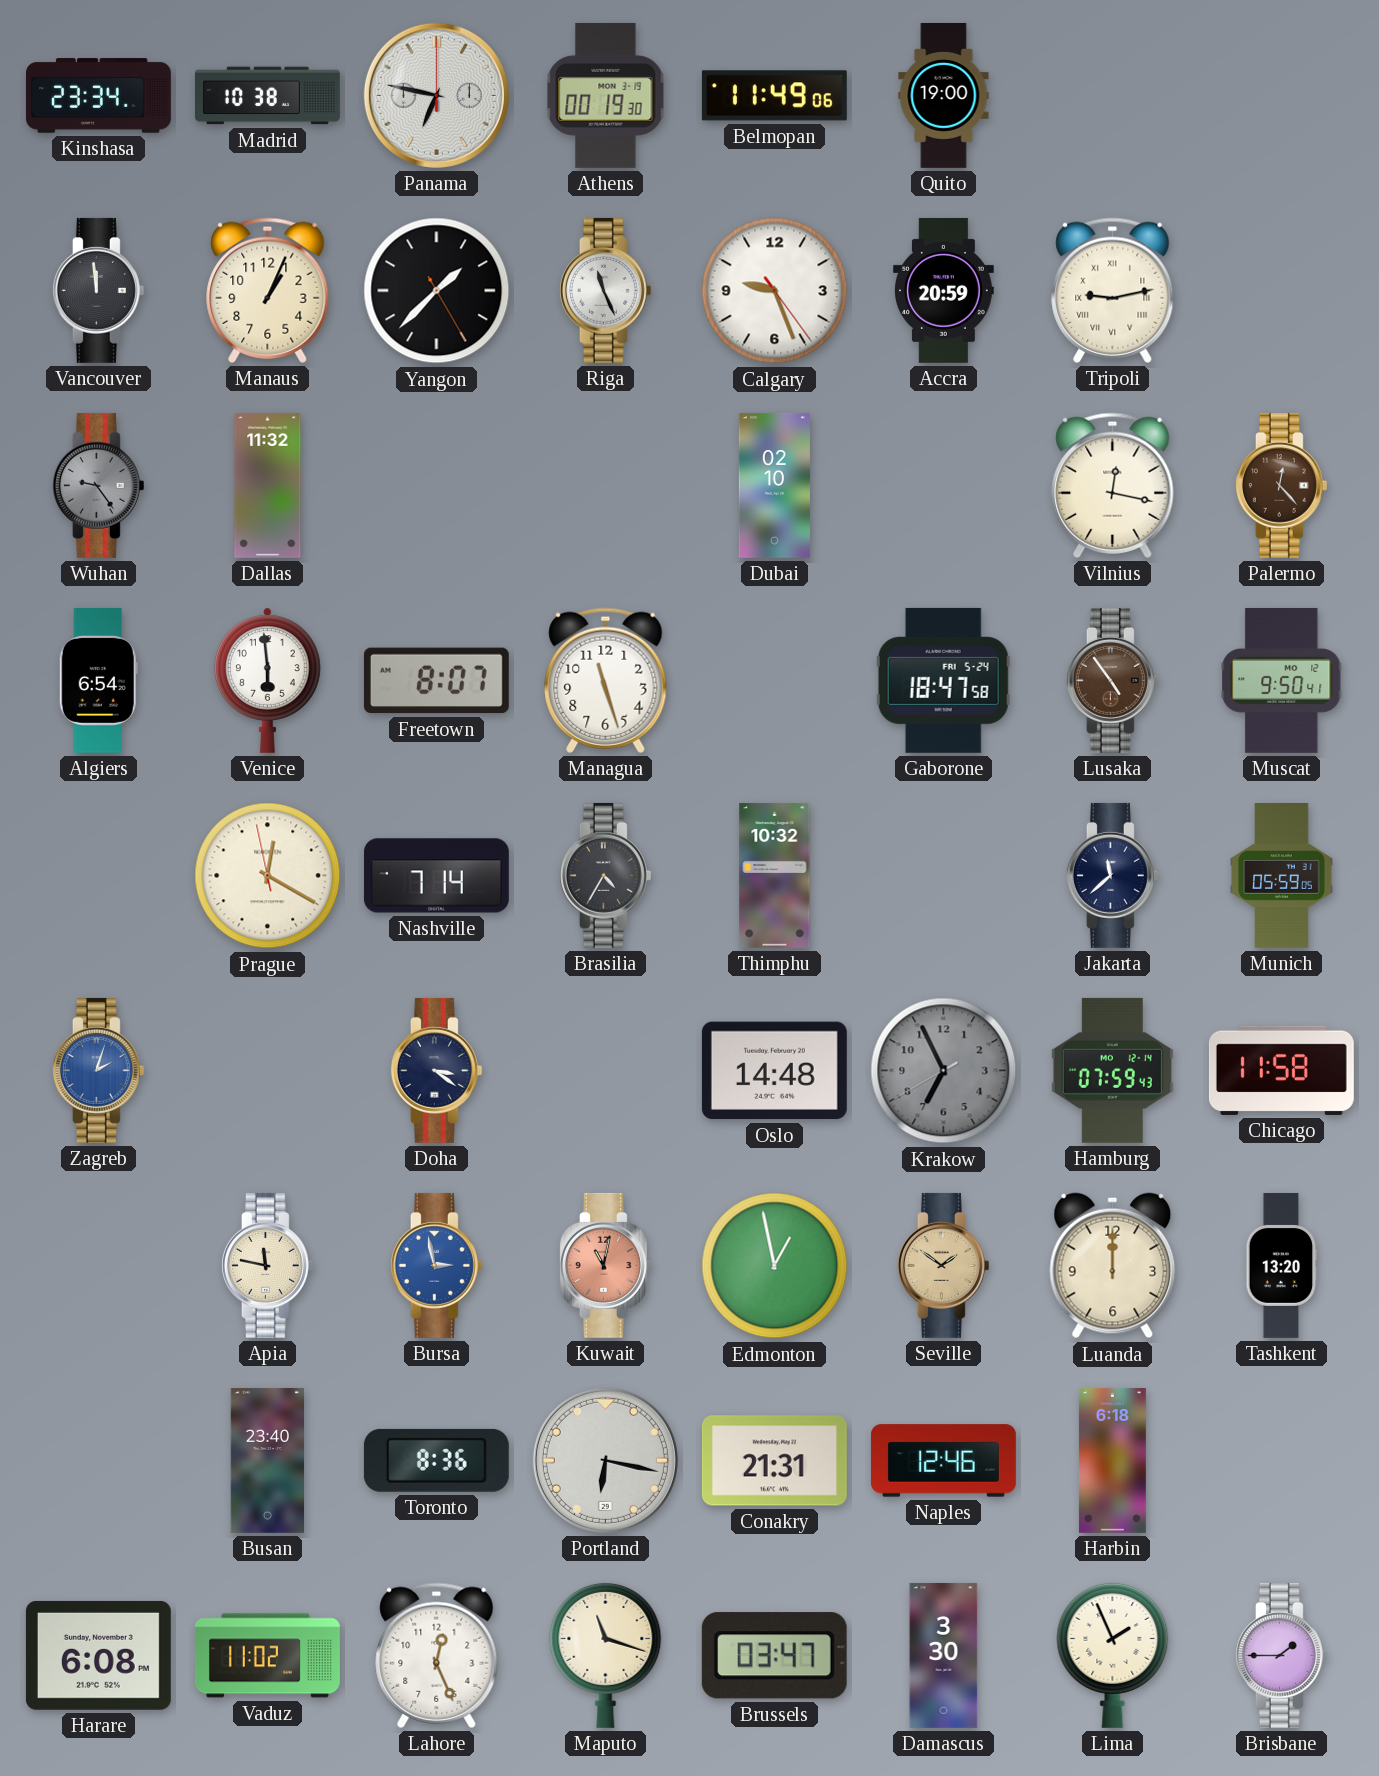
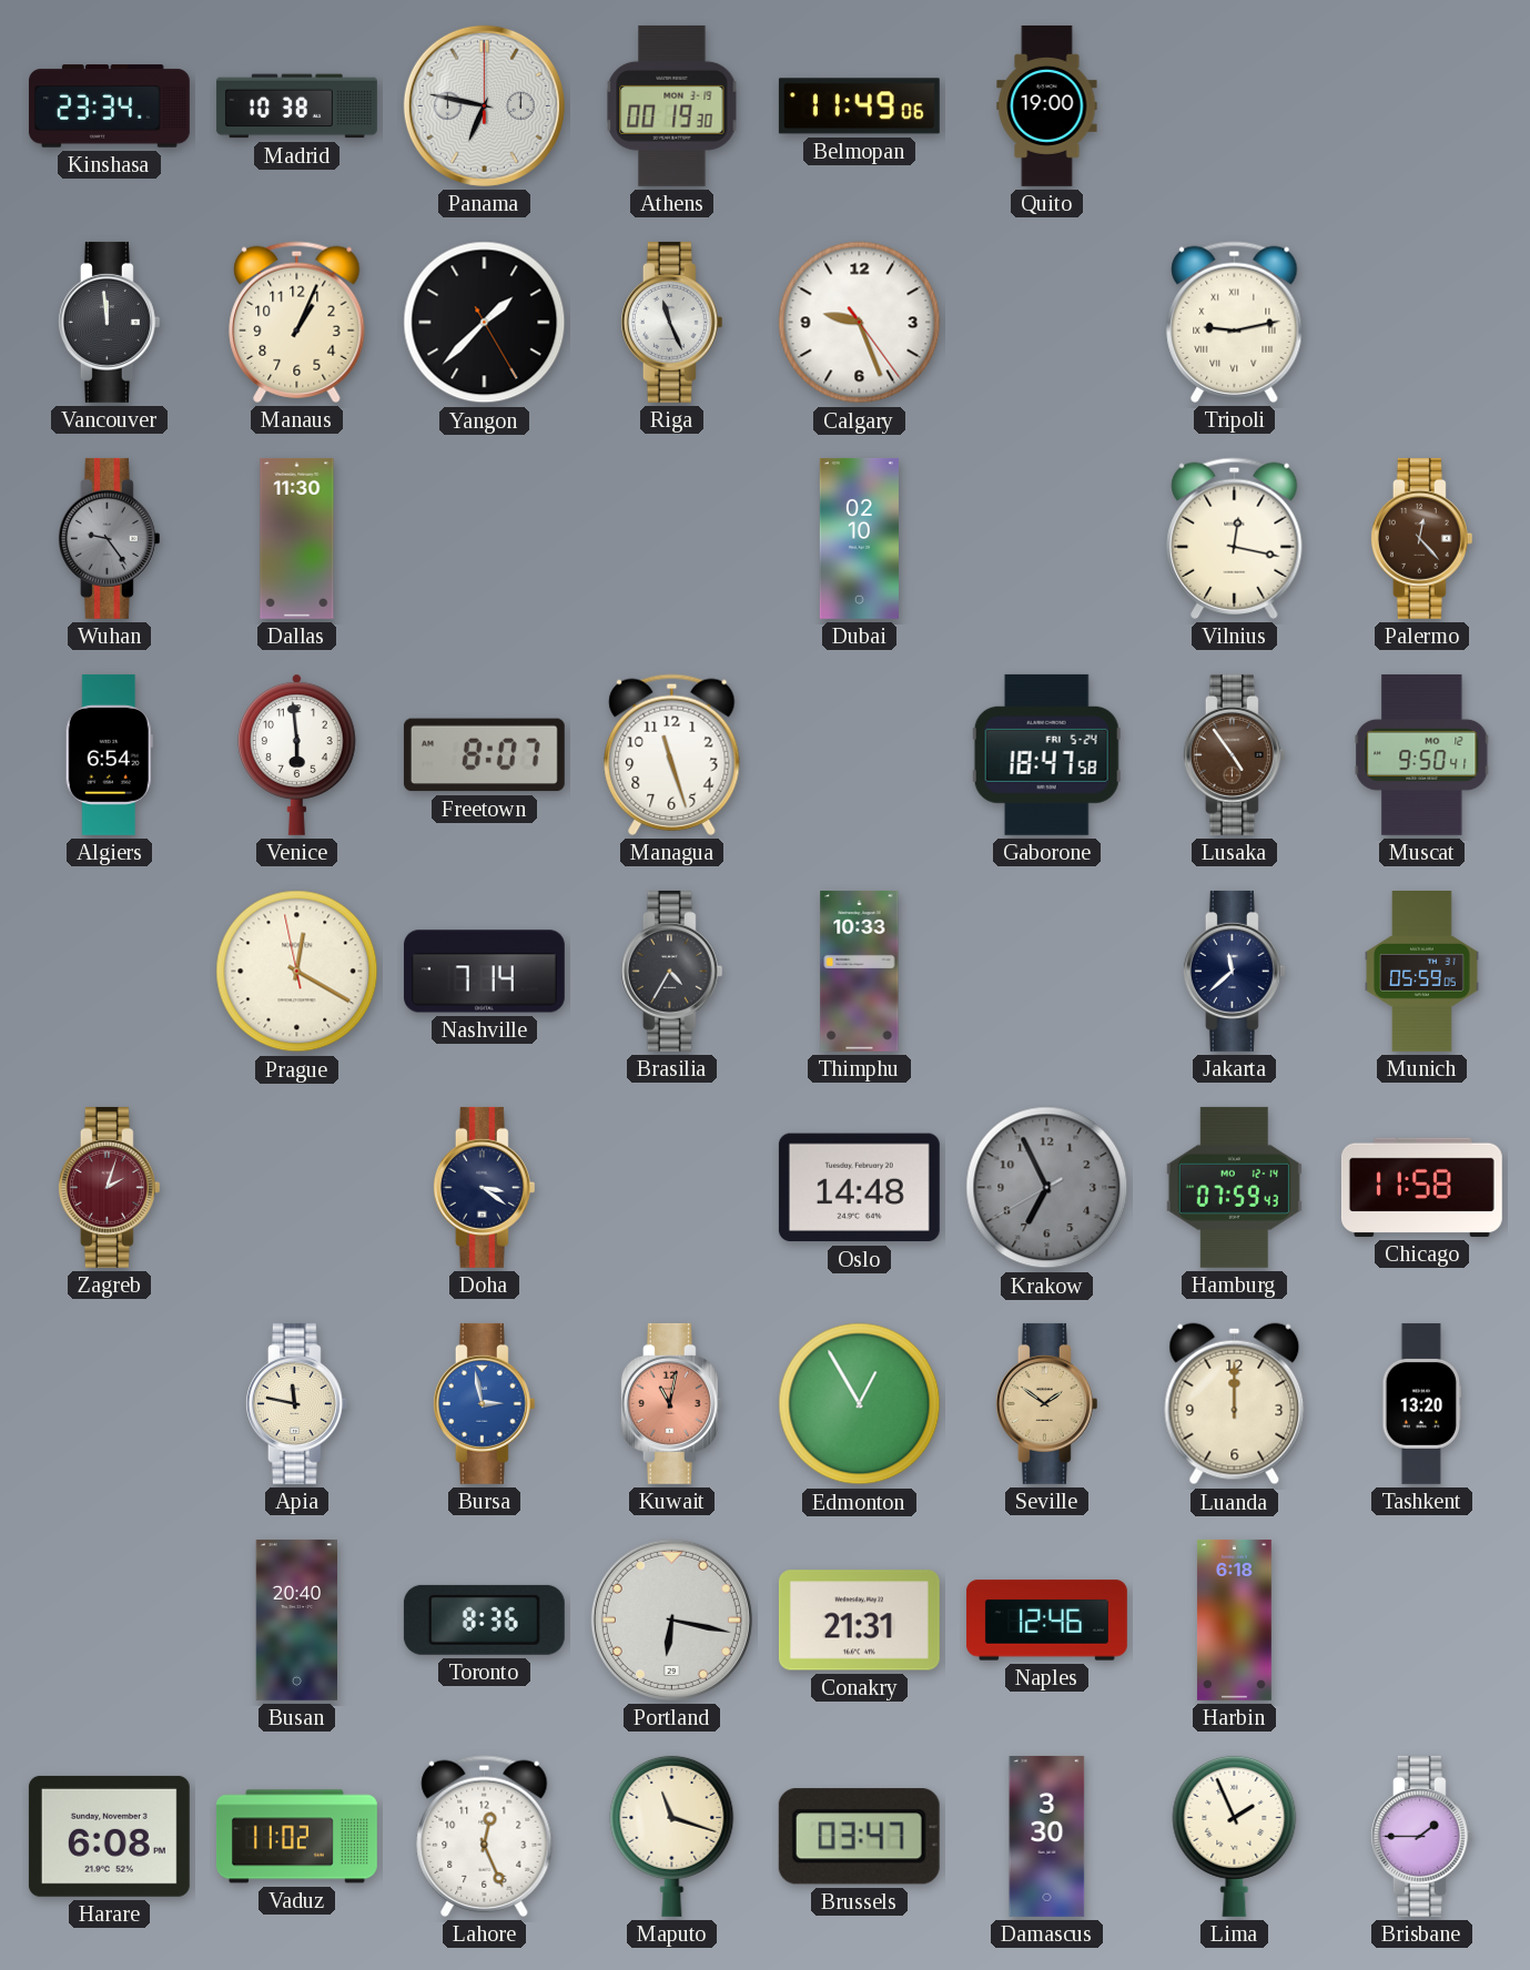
Accra: 20:59 -> none
Dallas: 11:32 -> 11:30
Thimphu: 10:32 -> 10:33
Zagreb dial: blue -> burgundy
Edmonton: 12:58 -> 12:55
Busan: 23:40 -> 20:40
